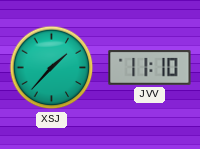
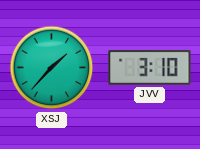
JVV: 11:10 -> 3:10
